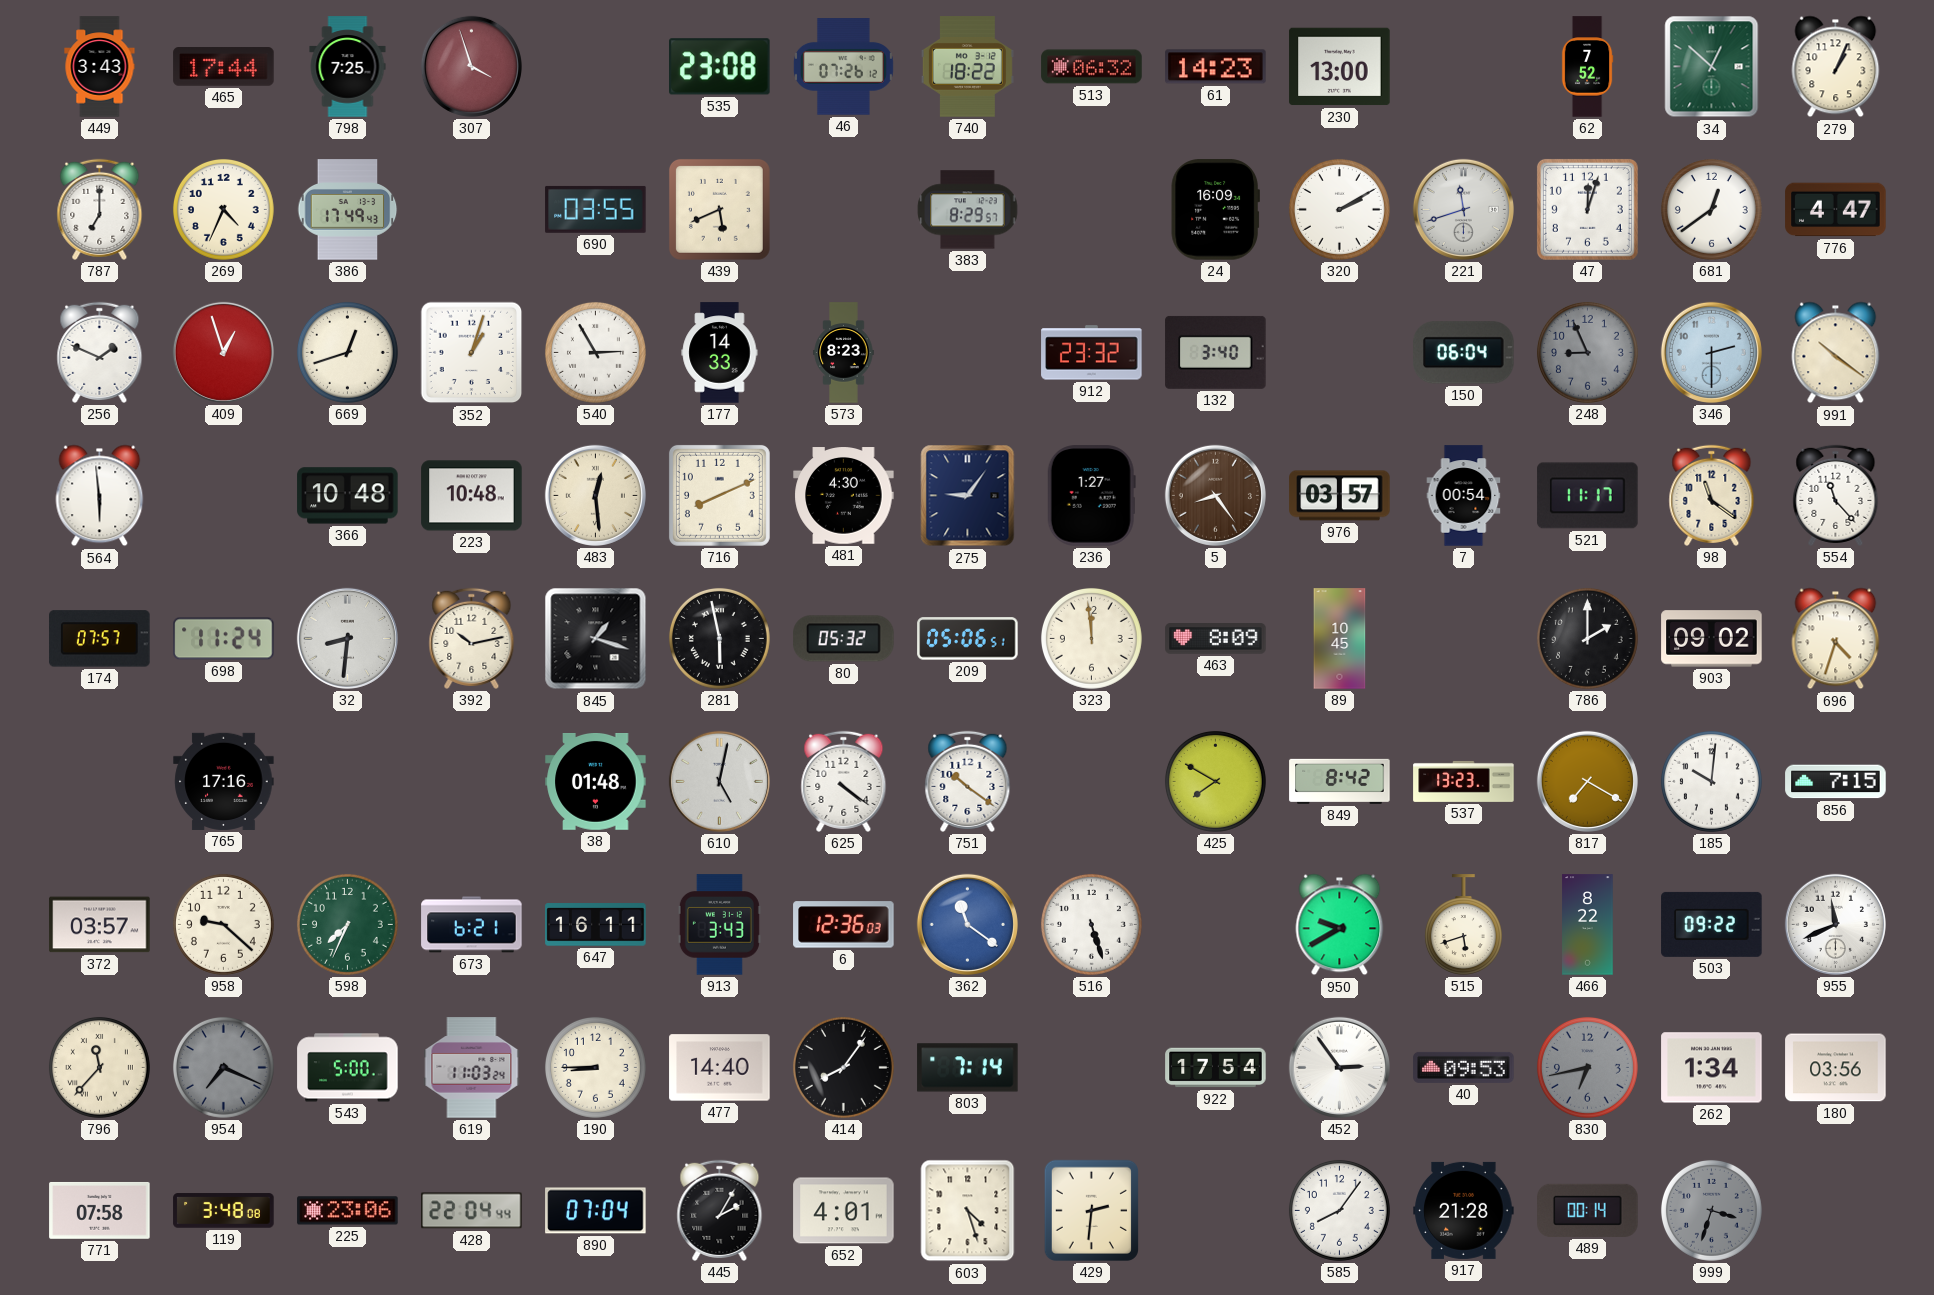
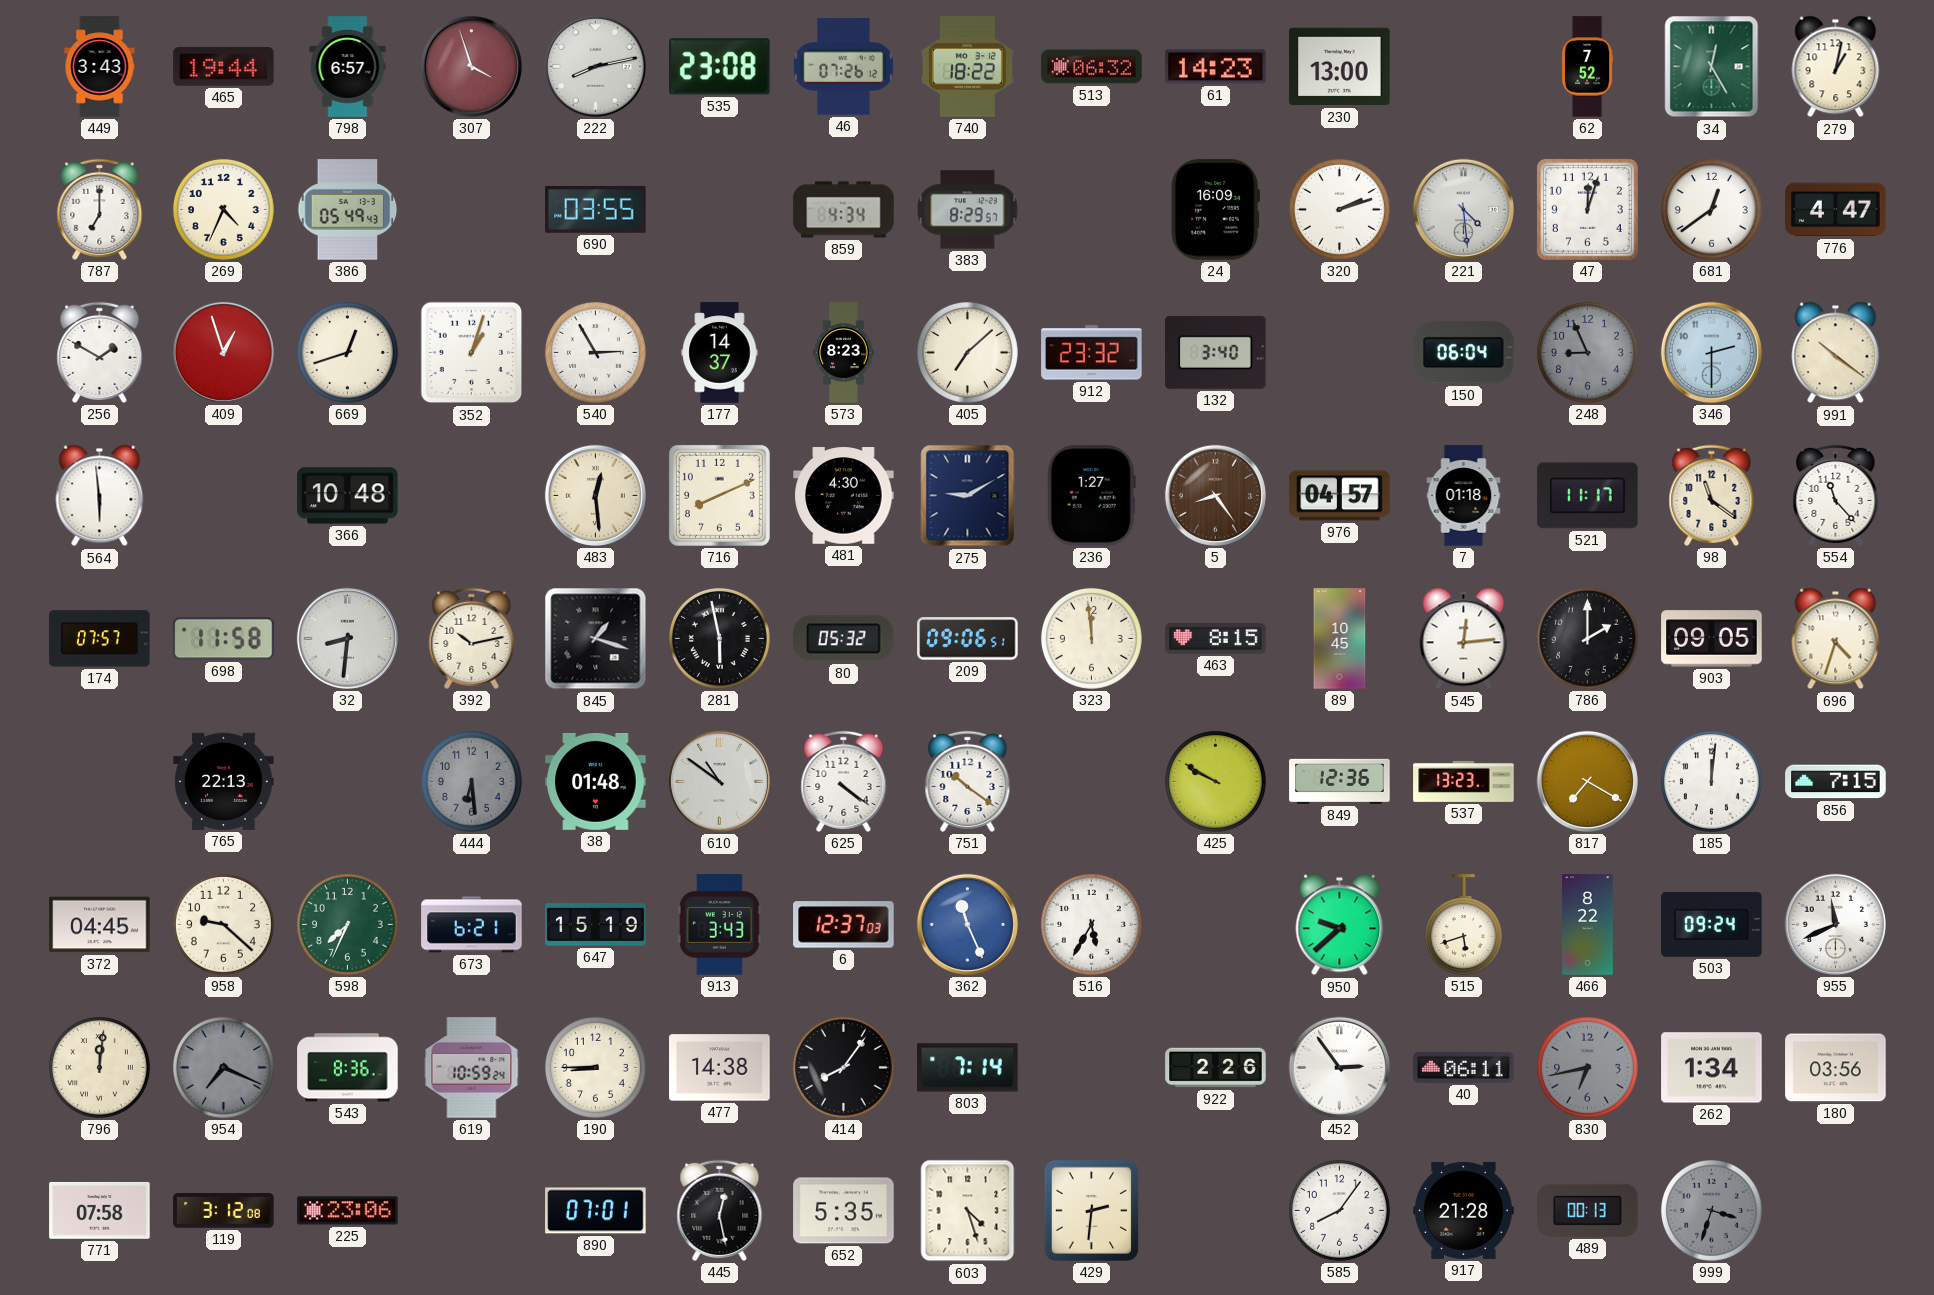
465: 17:44 -> 19:44
798: 7:25 -> 6:57
222: none -> 8:13
34: 12:52 -> 12:25
279: 1:04 -> 1:02
386: 17:49 -> 05:49
439: 5:41 -> none
859: none -> 4:34
320: 2:10 -> 2:12
221: 11:42 -> 4:29
256: 1:49 -> 1:50
177: 14:33 -> 14:37
405: none -> 7:08
223: 10:48 -> none
275: 9:06 -> 9:10
976: 03:57 -> 04:57
7: 00:54 -> 01:18
698: 11:24 -> 11:58
209: 05:06 -> 09:06
463: 8:09 -> 8:15
545: none -> 12:14
903: 09:02 -> 09:05
765: 17:16 -> 22:13
444: none -> 6:29
610: 5:02 -> 10:51
425: 7:50 -> 9:50
849: 8:42 -> 12:36
185: 10:01 -> 12:01
372: 03:57 -> 04:45
647: 16:11 -> 15:19
6: 12:36 -> 12:37
362: 11:21 -> 11:26
516: 5:27 -> 5:35
950: 9:40 -> 9:38
503: 09:22 -> 09:24
796: 11:37 -> 12:01
543: 5:00 -> 8:36
619: 11:03 -> 10:59
477: 14:40 -> 14:38
922: 17:54 -> 2:26
40: 09:53 -> 06:11
119: 3:48 -> 3:12
428: 22:04 -> none
890: 07:04 -> 07:01
445: 2:05 -> 12:28
652: 4:01 -> 5:35
489: 00:14 -> 00:13
